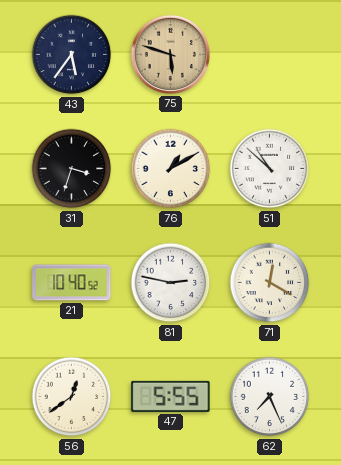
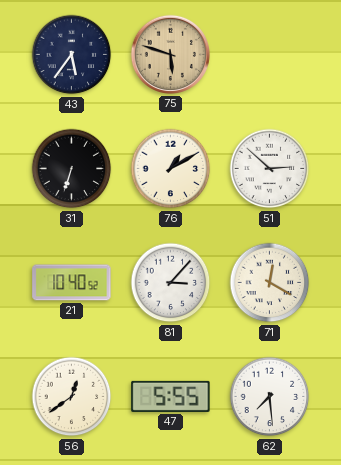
31: 3:33 -> 6:33
51: 10:52 -> 2:52
81: 2:47 -> 3:07
62: 7:26 -> 7:29
